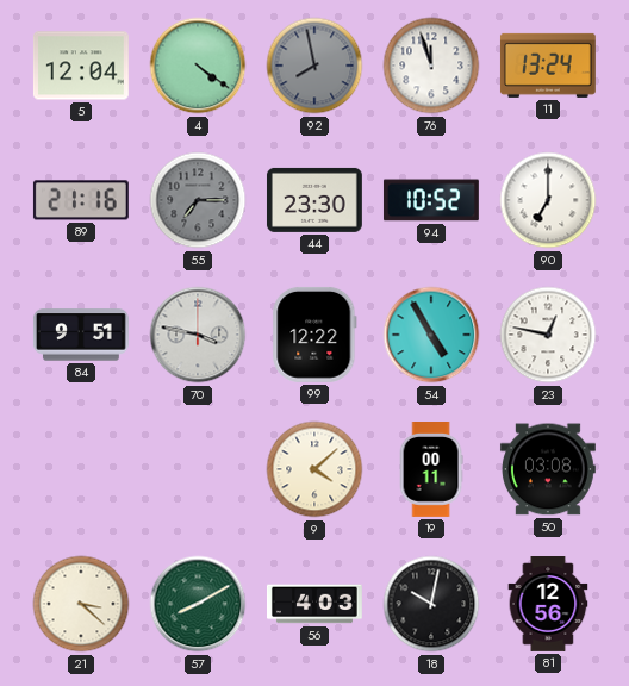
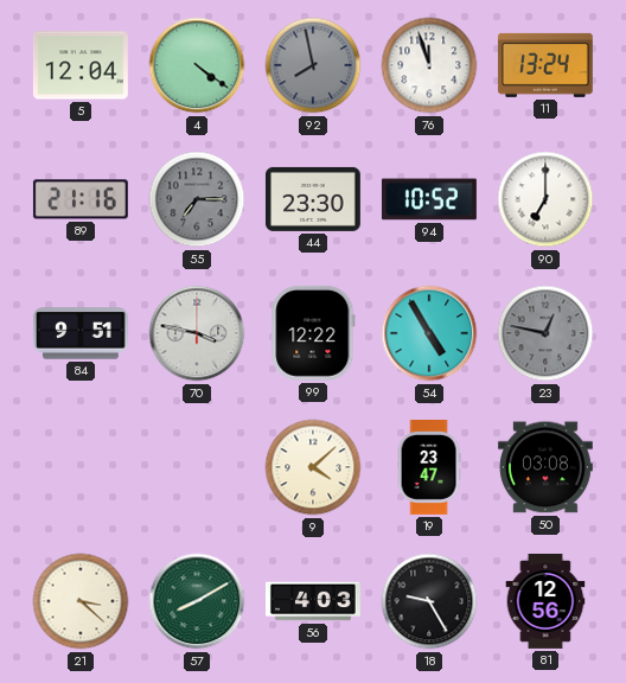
23 dial: white -> grey
19: 00:11 -> 23:47
18: 10:02 -> 9:25
